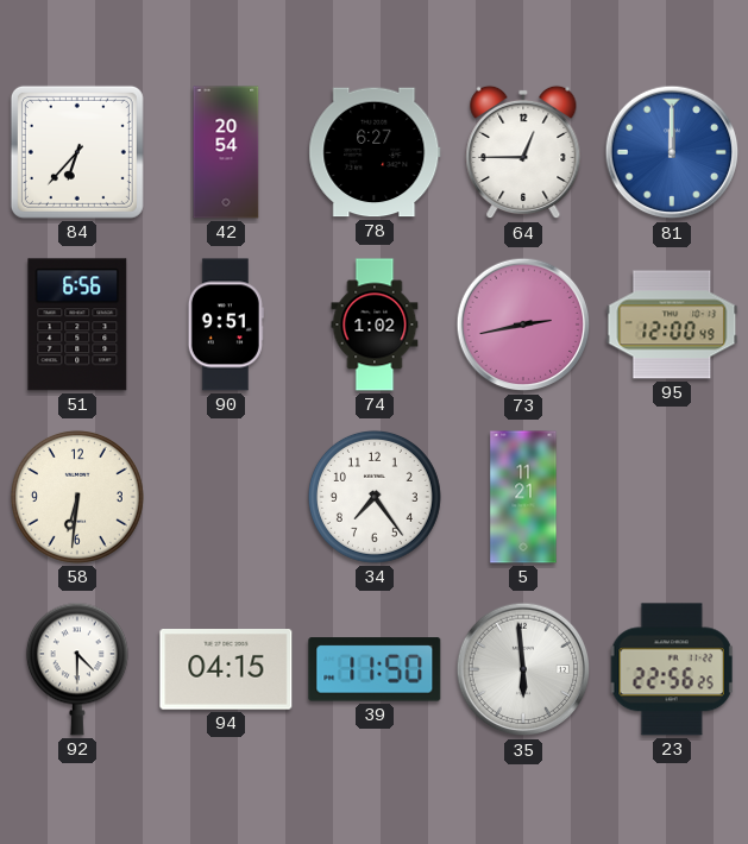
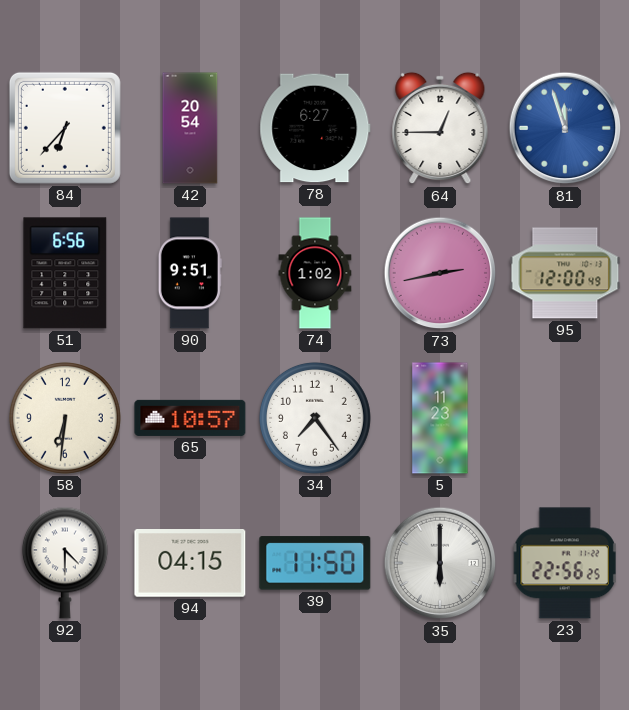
81: 12:00 -> 11:57
65: none -> 10:57
5: 11:21 -> 11:23
35: 5:59 -> 6:00
